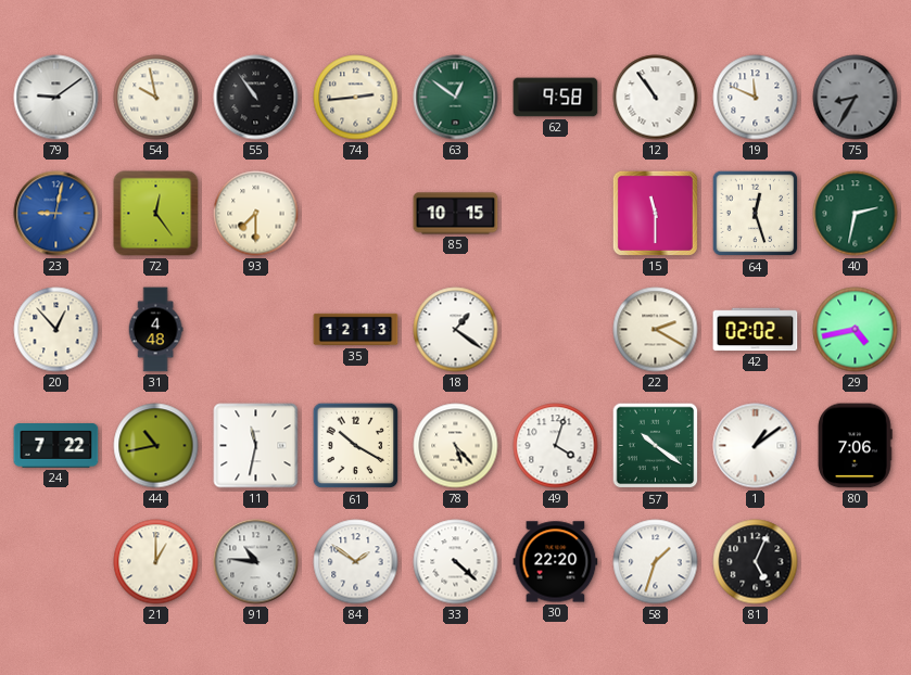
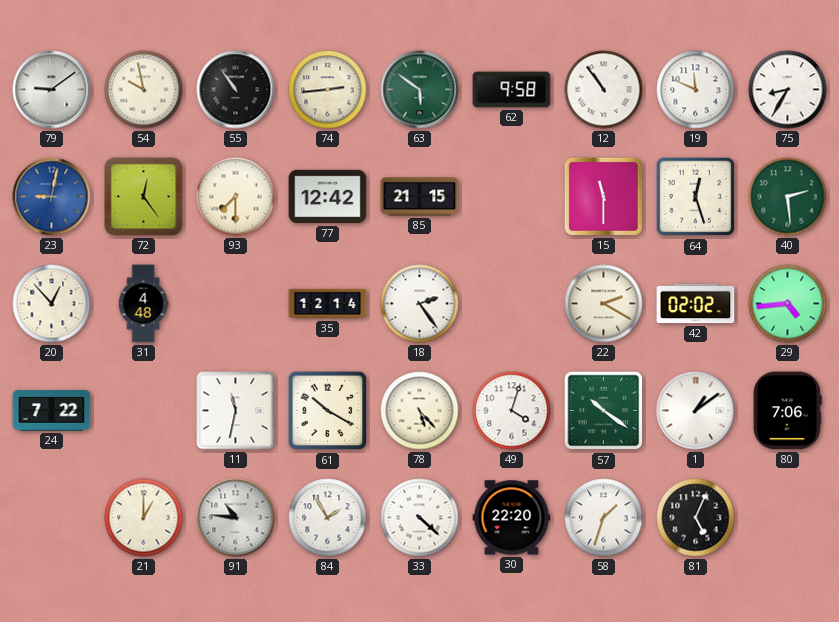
63: 12:51 -> 5:51
75 dial: grey -> white
77: none -> 12:42
85: 10:15 -> 21:15
40: 2:32 -> 2:29
35: 12:13 -> 12:14
18: 1:21 -> 2:24
29: 4:43 -> 4:44
44: 10:43 -> none
84: 1:51 -> 1:55
